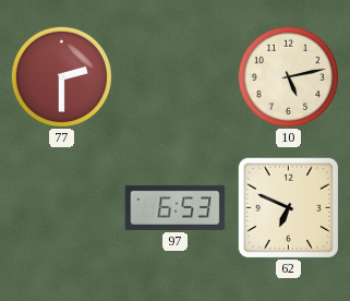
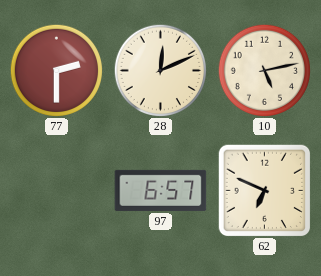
28: none -> 12:11
97: 6:53 -> 6:57
